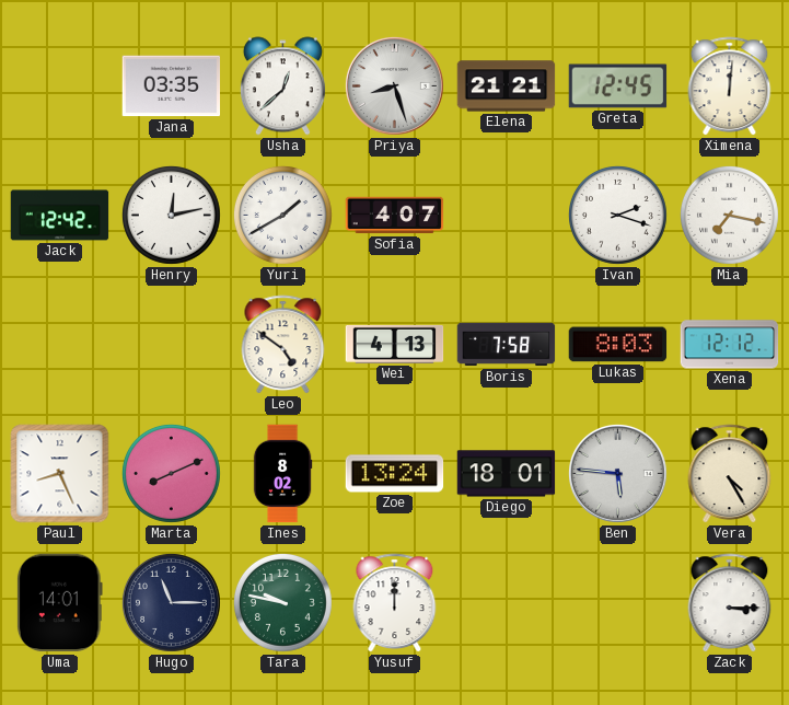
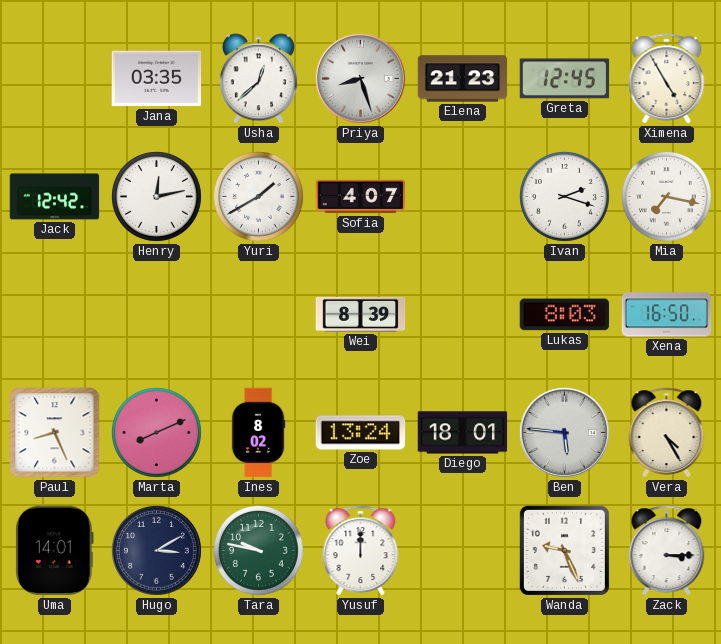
Elena: 21:21 -> 21:23
Ximena: 12:01 -> 4:55
Leo: 4:51 -> none
Wei: 4:13 -> 8:39
Boris: 7:58 -> none
Xena: 12:12 -> 16:50
Hugo: 11:15 -> 3:10
Wanda: none -> 9:26
